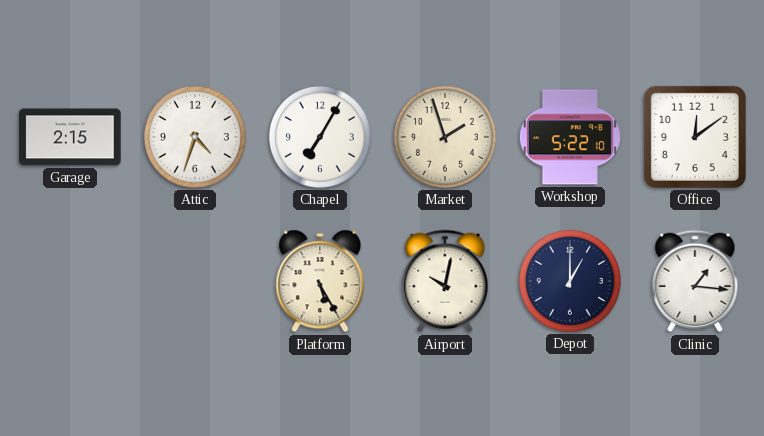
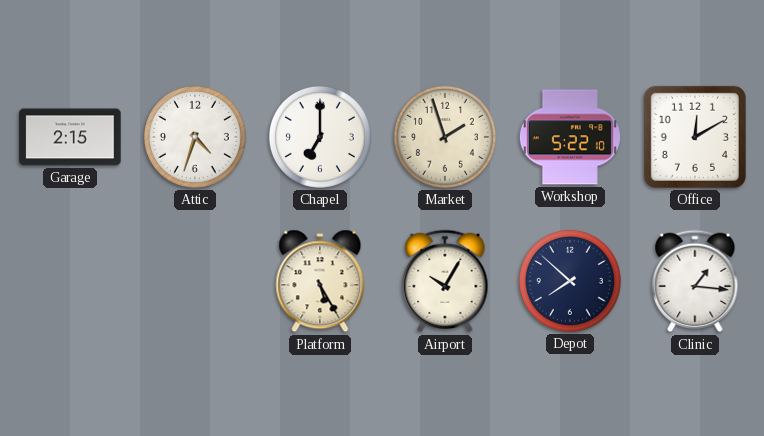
Chapel: 7:05 -> 7:00
Office: 12:09 -> 12:10
Airport: 10:02 -> 10:05
Depot: 1:00 -> 7:52
